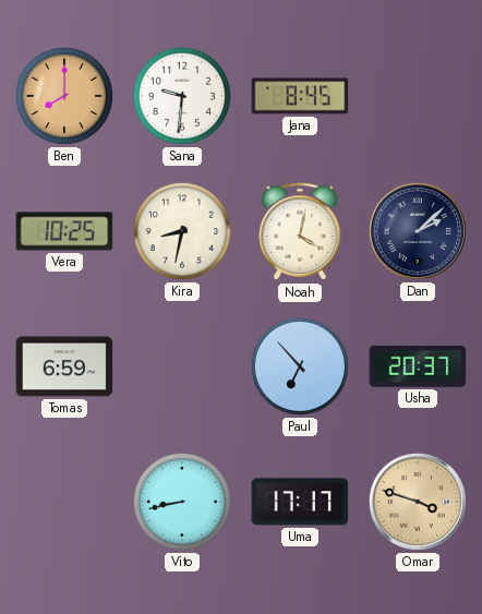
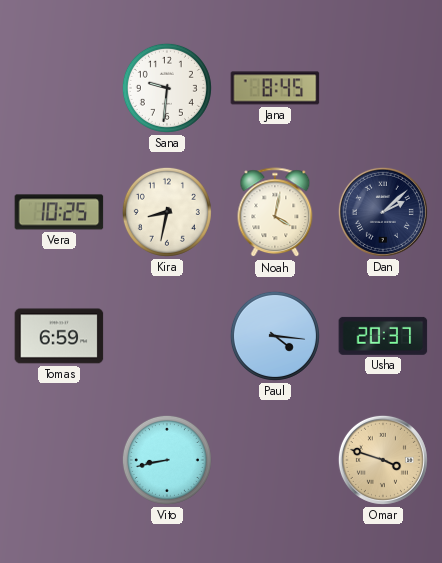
Ben: 8:00 -> none
Paul: 6:53 -> 4:16
Uma: 17:17 -> none
